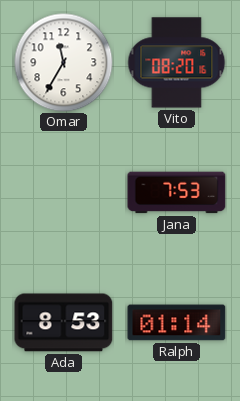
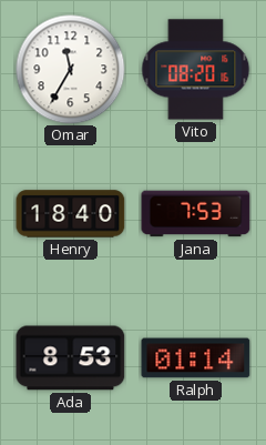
Henry: none -> 18:40
